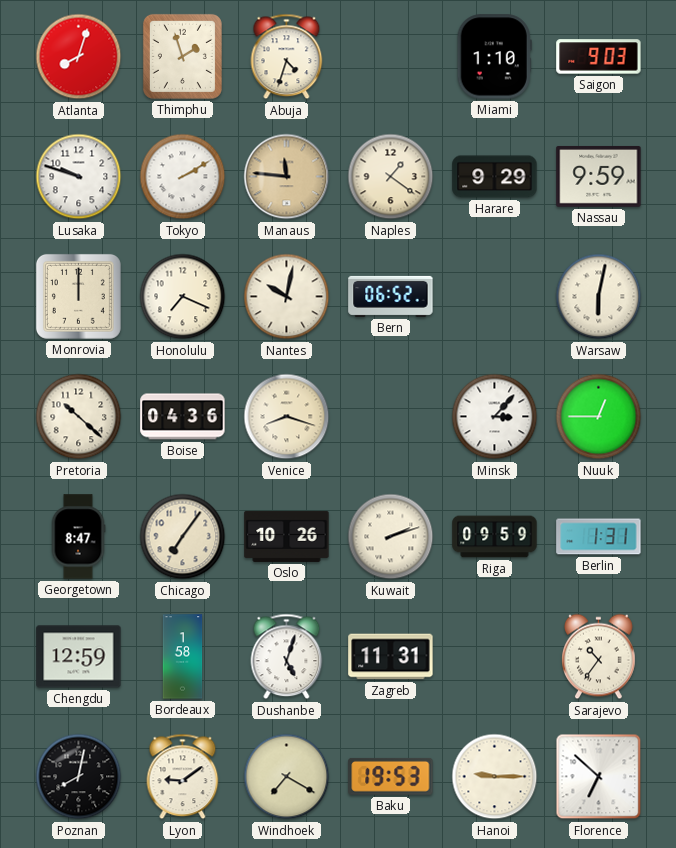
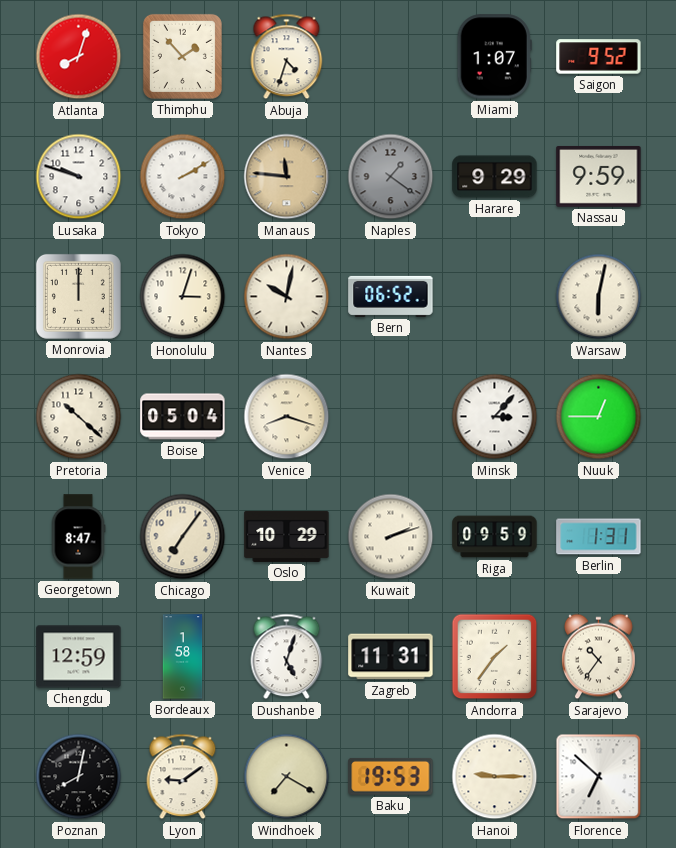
Thimphu: 1:57 -> 1:53
Miami: 1:10 -> 1:07
Saigon: 9:03 -> 9:52
Naples dial: cream -> grey
Honolulu: 7:19 -> 3:03
Boise: 04:36 -> 05:04
Oslo: 10:26 -> 10:29
Andorra: none -> 1:36
